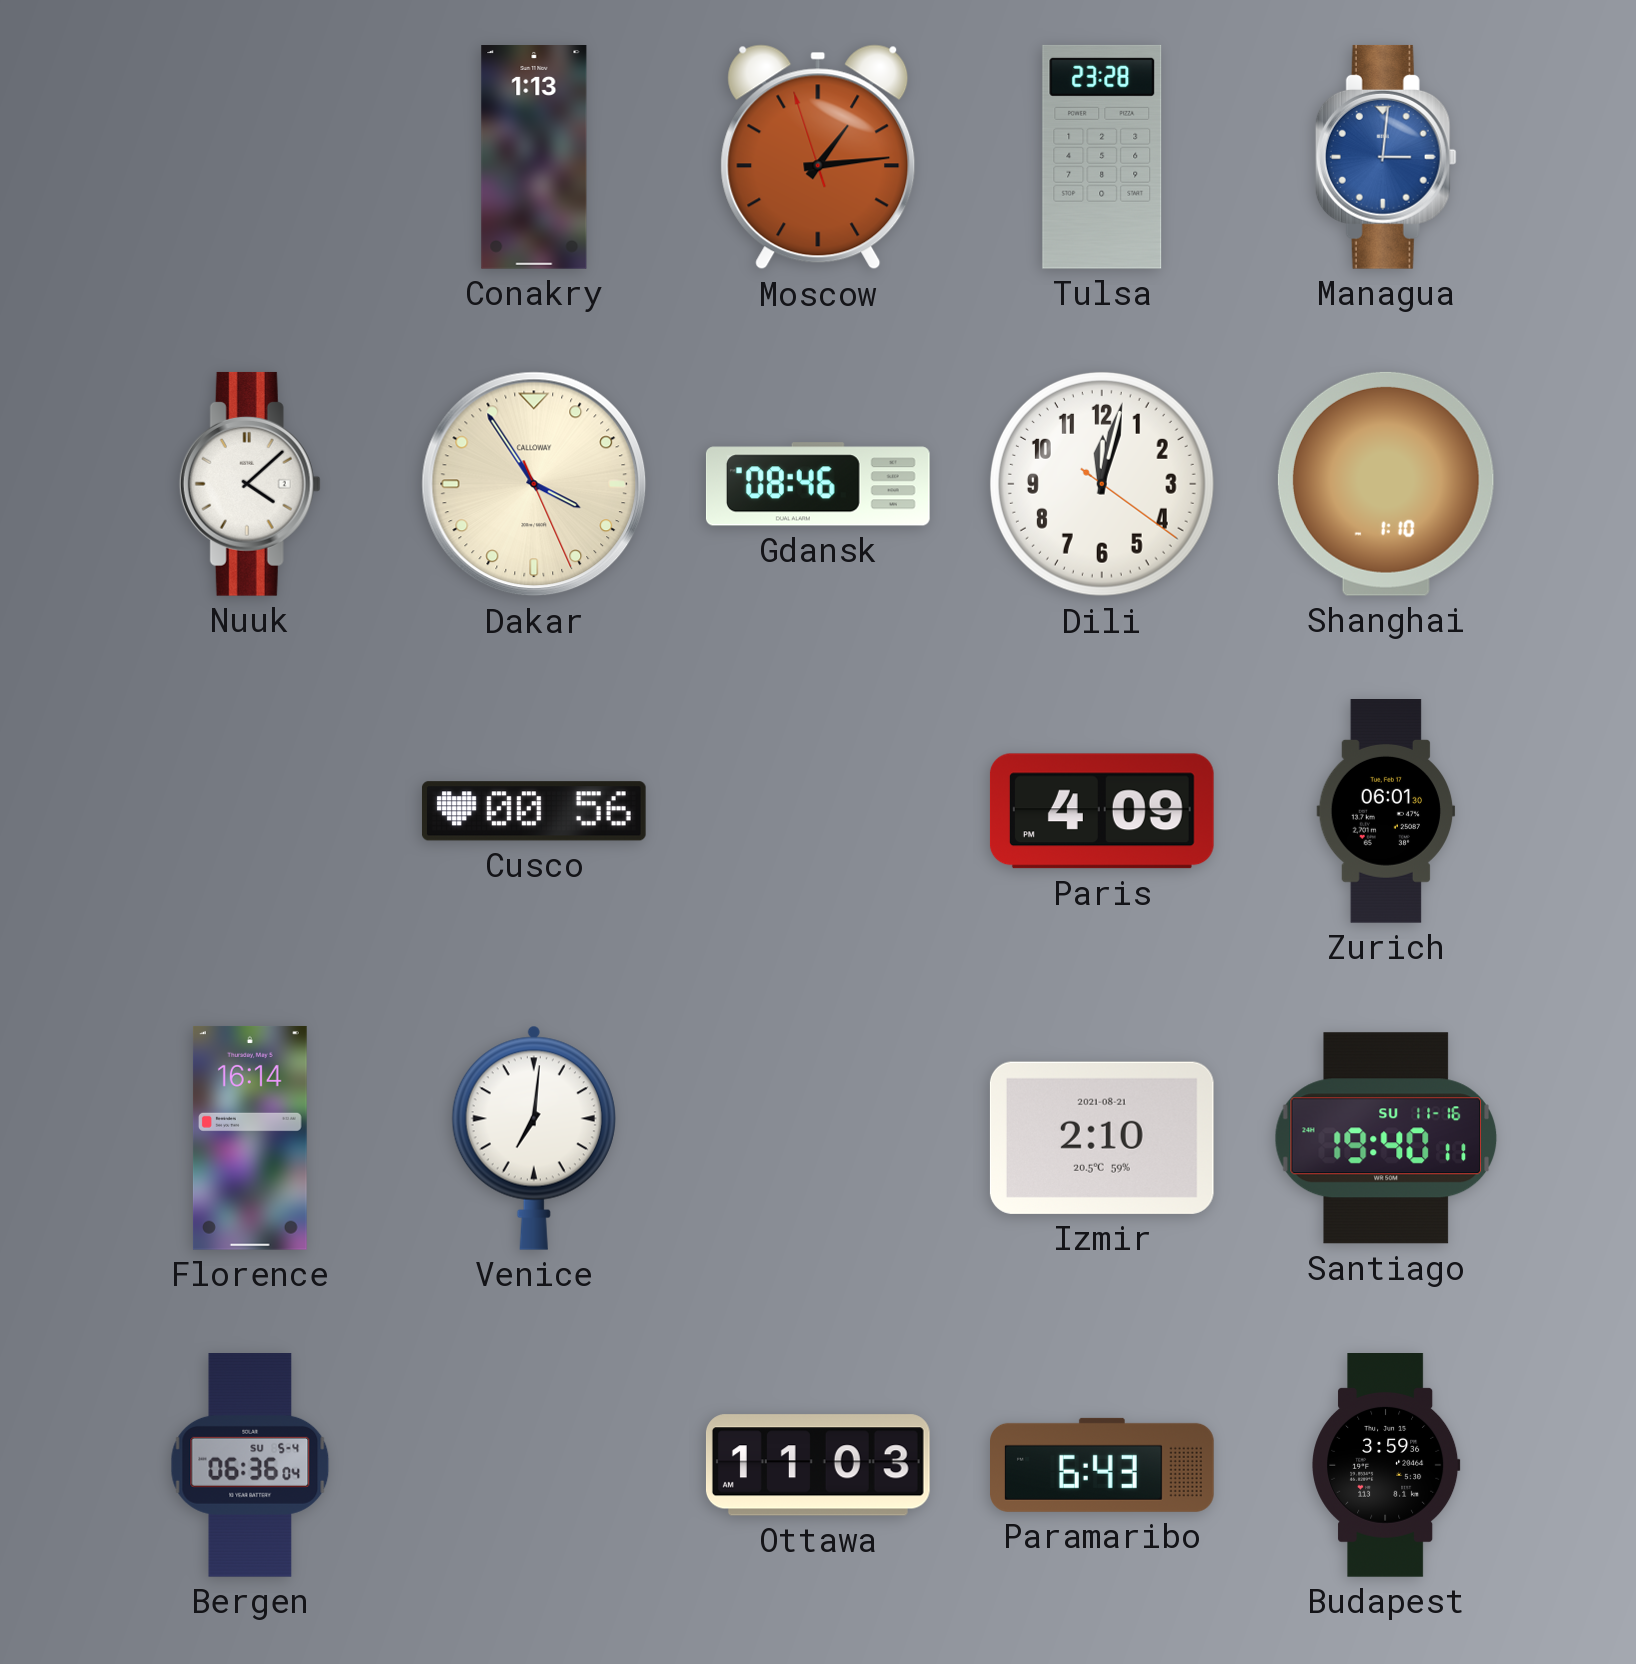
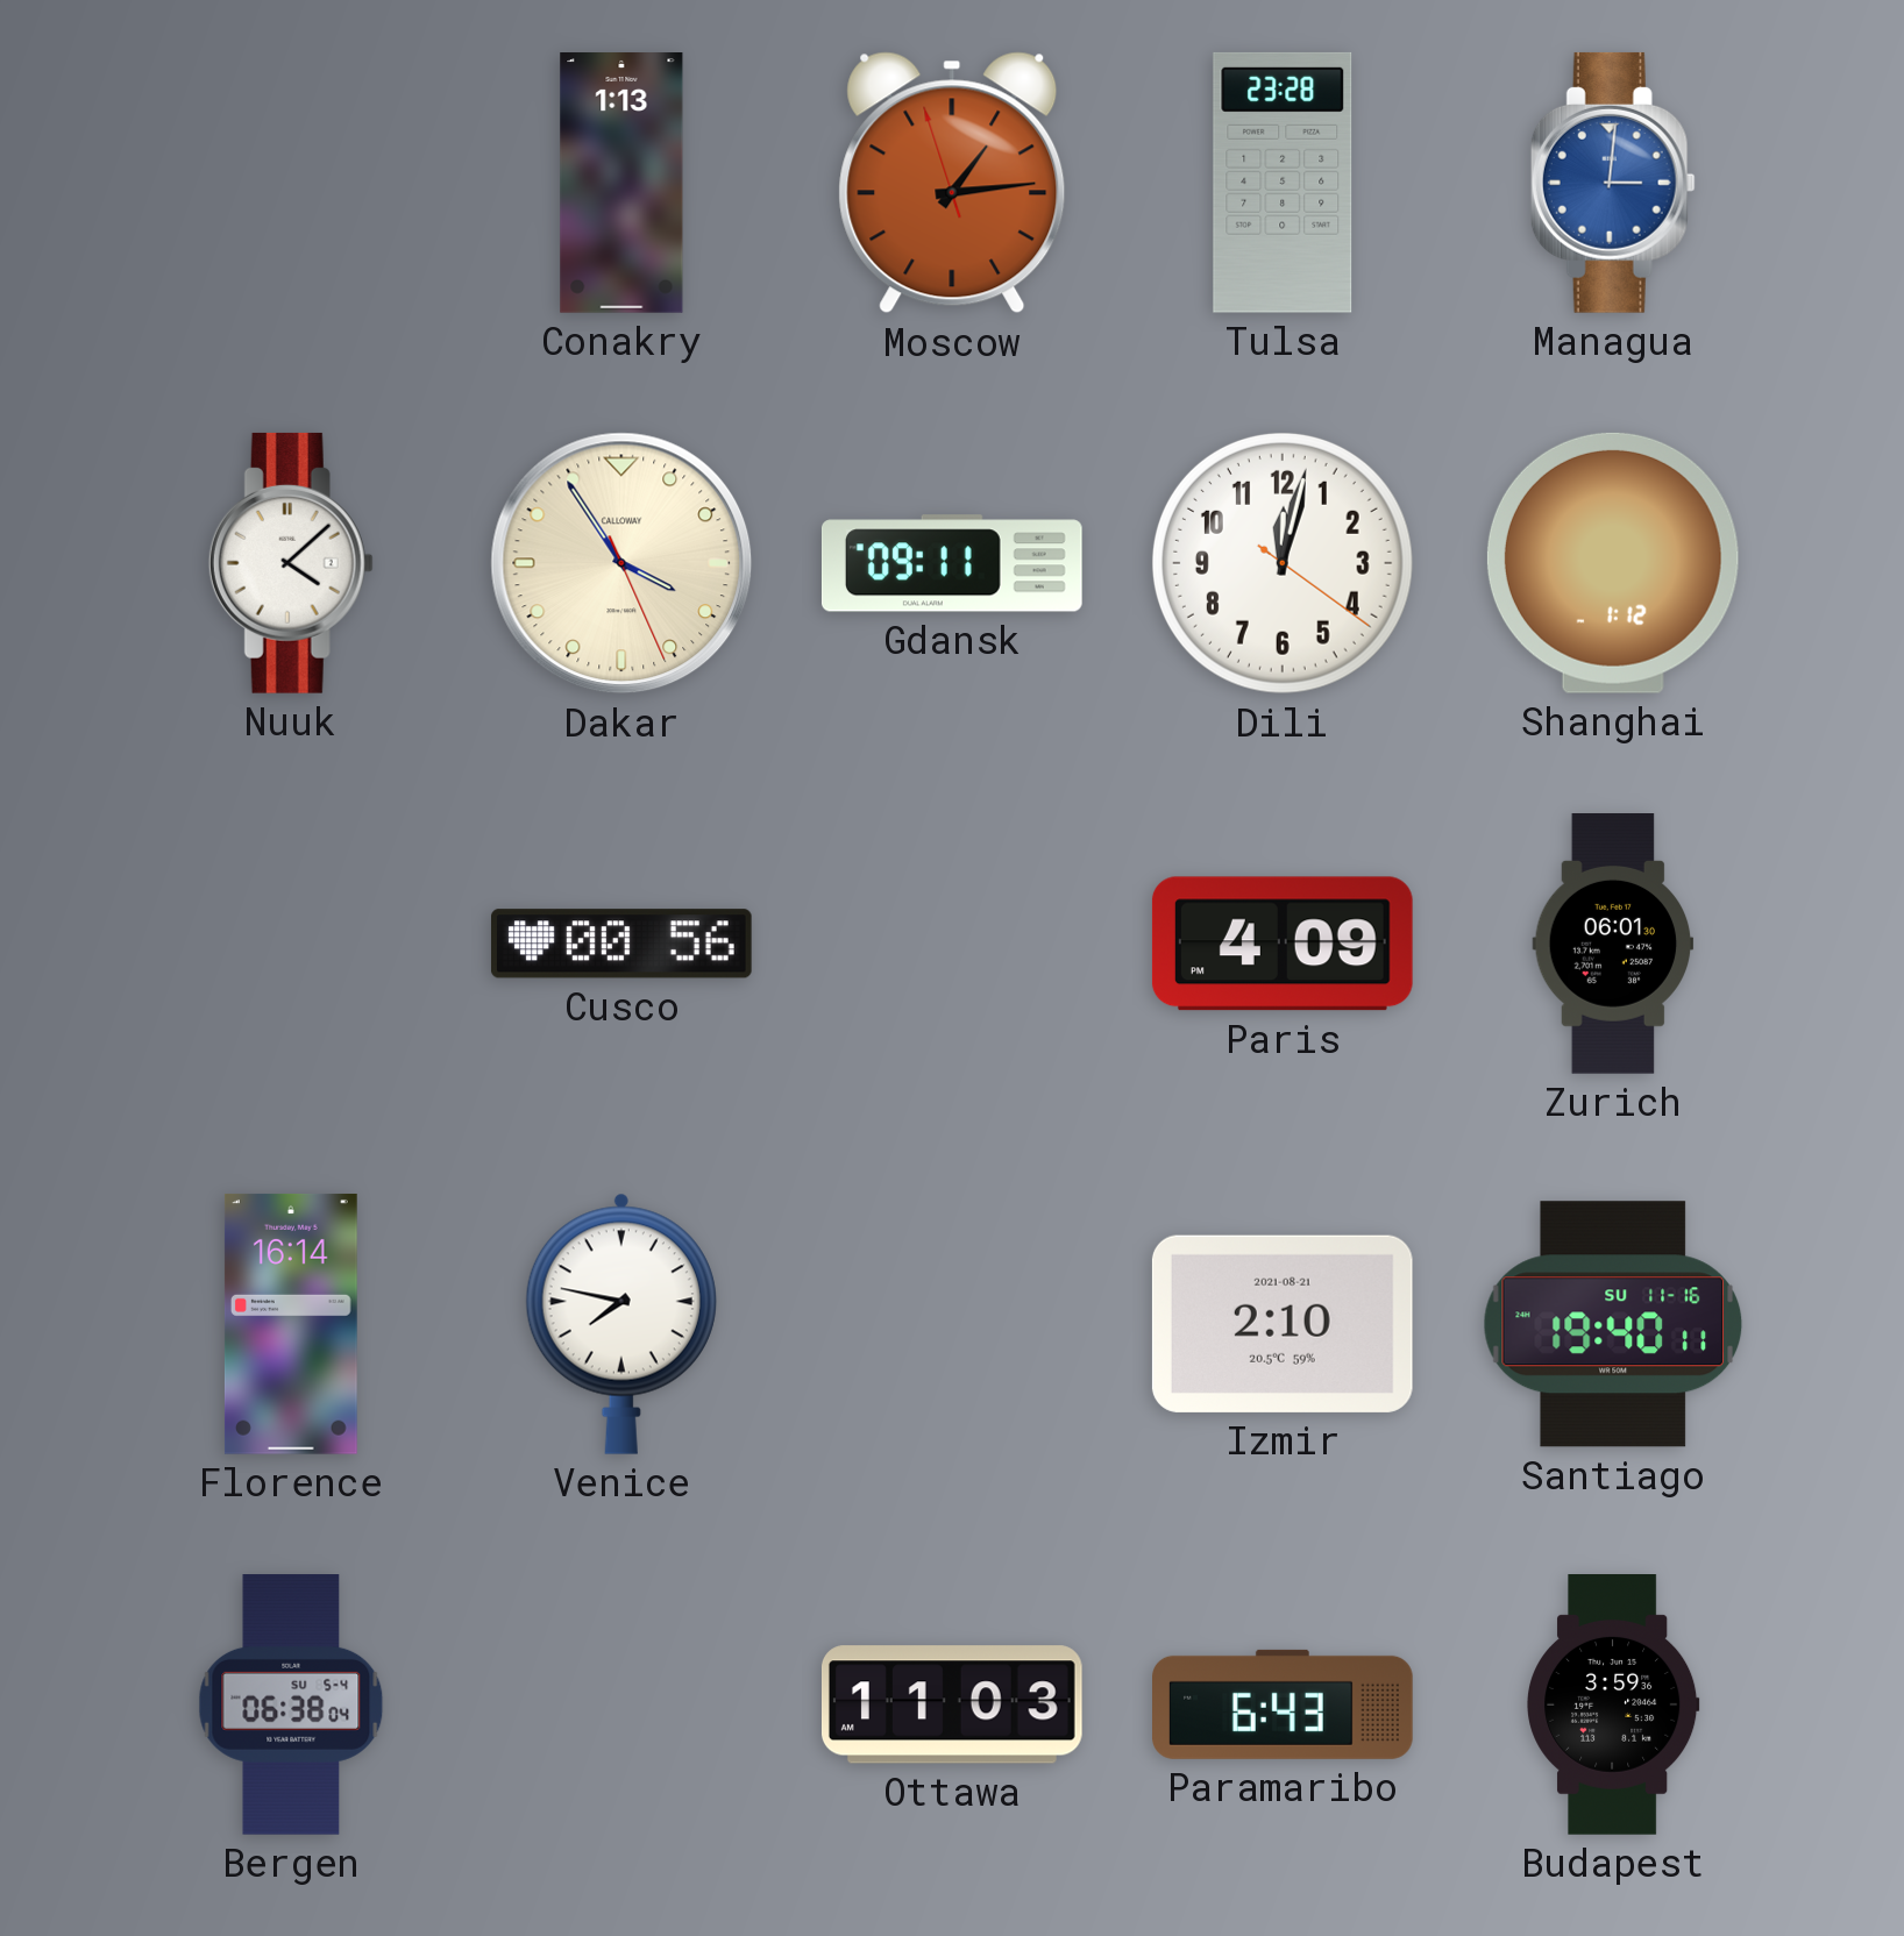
Gdansk: 08:46 -> 09:11
Shanghai: 1:10 -> 1:12
Venice: 7:01 -> 7:47
Bergen: 06:36 -> 06:38
